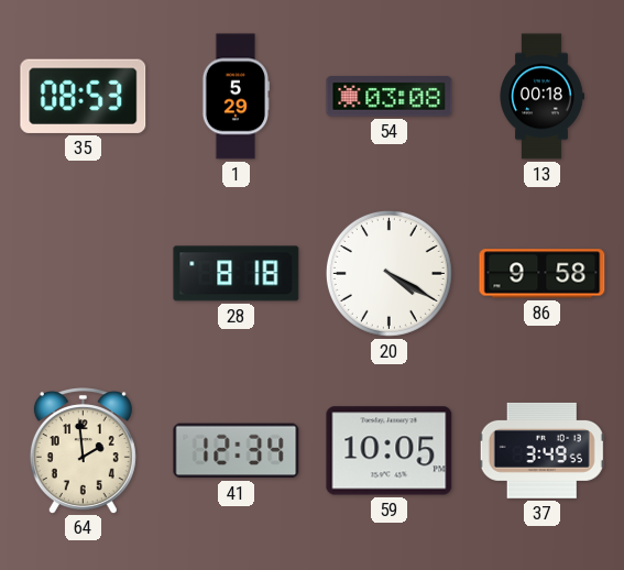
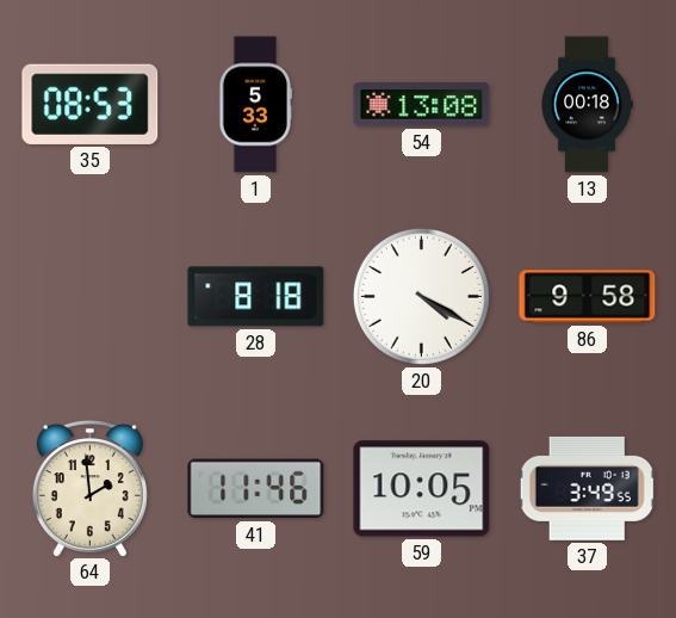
1: 5:29 -> 5:33
54: 03:08 -> 13:08
41: 12:34 -> 11:46
